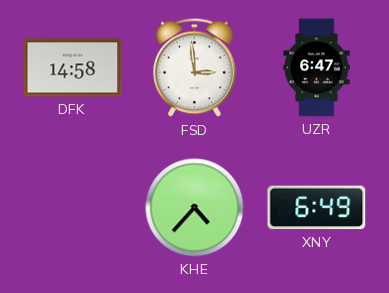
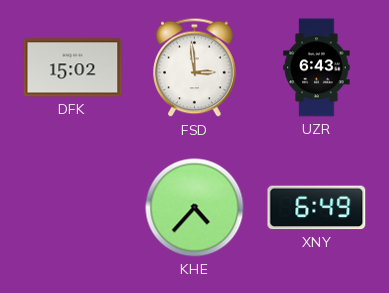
DFK: 14:58 -> 15:02
UZR: 6:47 -> 6:43
